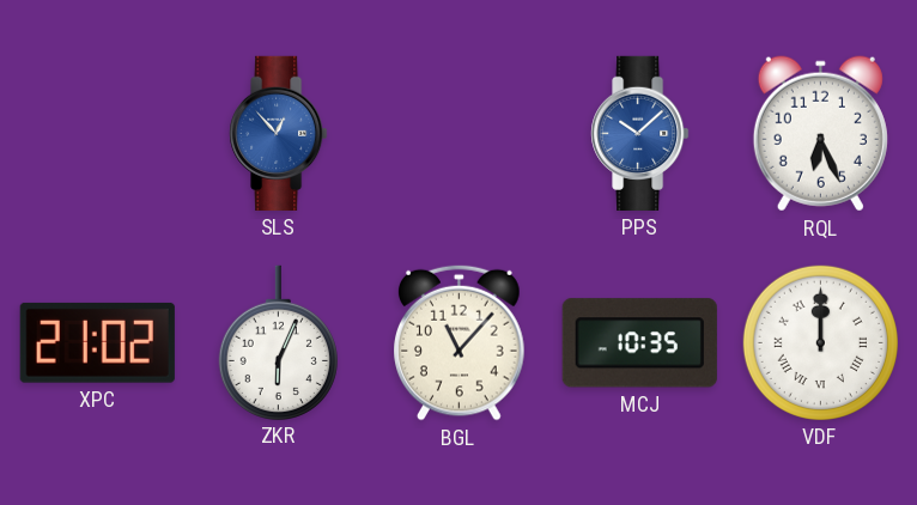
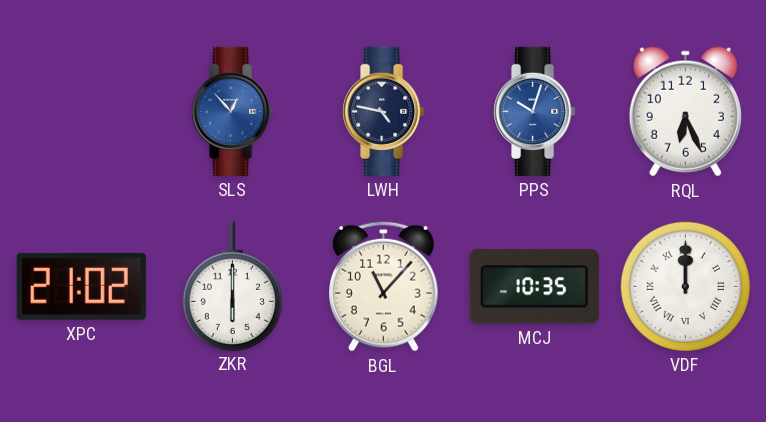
LWH: none -> 4:47
PPS: 10:08 -> 10:03
ZKR: 6:04 -> 6:00
